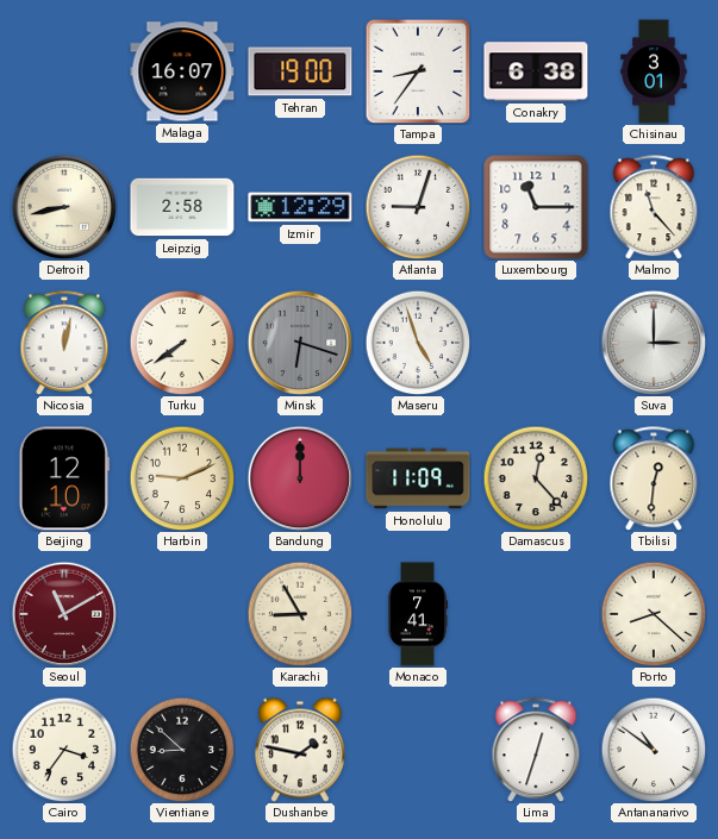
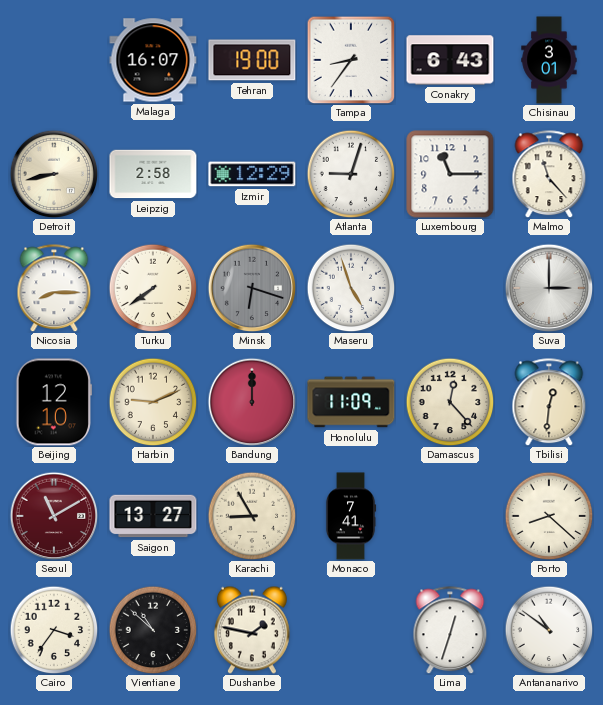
Conakry: 6:38 -> 6:43
Nicosia: 12:02 -> 8:15
Saigon: none -> 13:27
Vientiane: 8:52 -> 10:52
